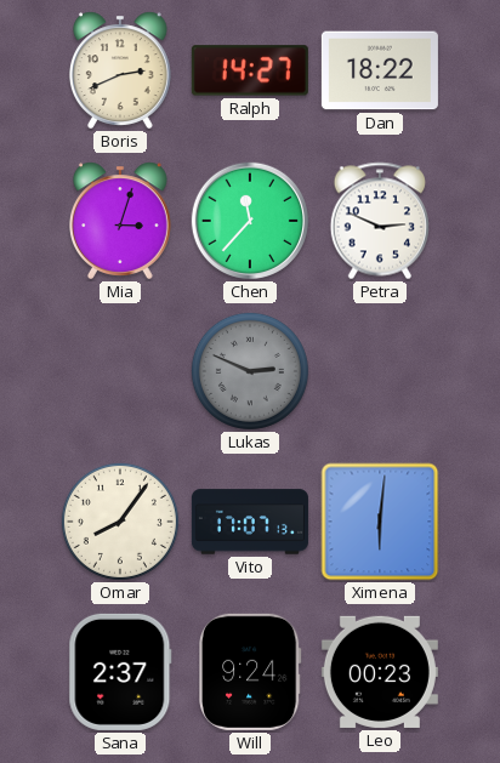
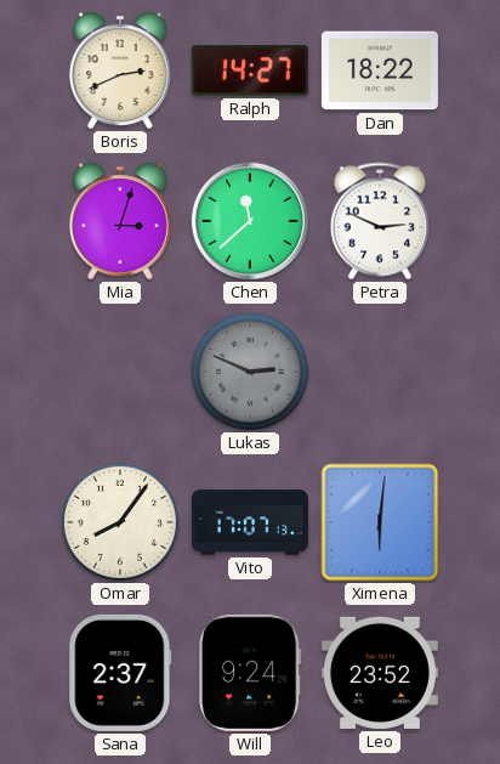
Chen: 11:37 -> 11:38
Leo: 00:23 -> 23:52
